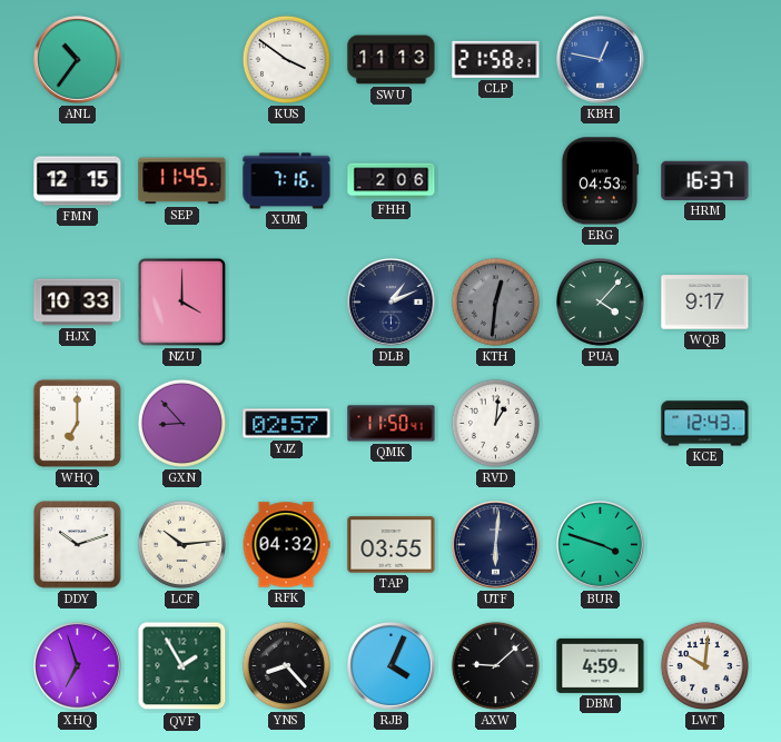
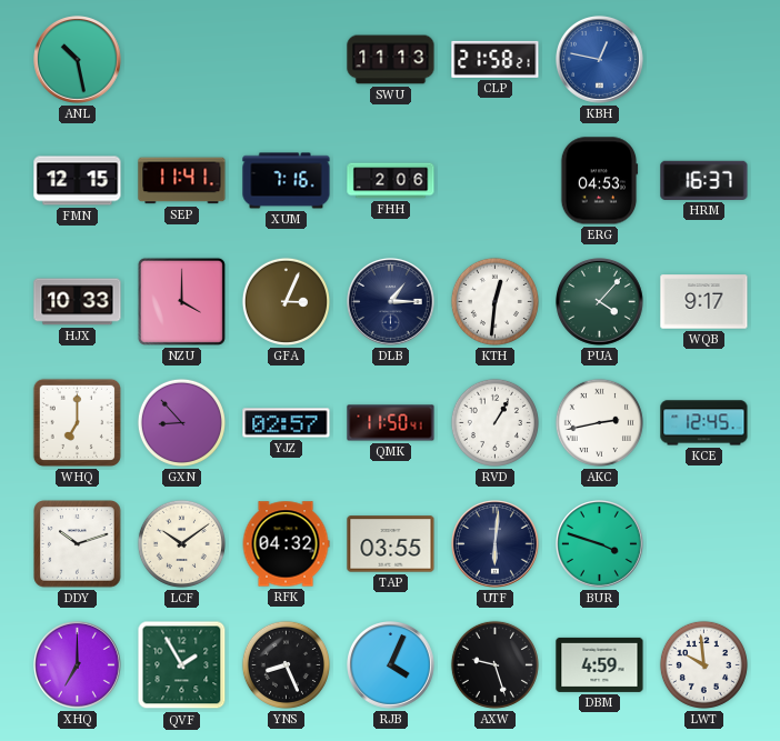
ANL: 10:36 -> 10:28
KUS: 3:51 -> none
SEP: 11:45 -> 11:41
GFA: none -> 3:04
DLB: 1:11 -> 1:15
KTH dial: grey -> white
RVD: 1:01 -> 1:05
AKC: none -> 2:43
KCE: 12:43 -> 12:45
LCF: 10:14 -> 10:09
XHQ: 6:57 -> 7:00
YNS: 8:23 -> 8:26
AXW: 9:08 -> 9:27
LWT: 10:01 -> 9:59
